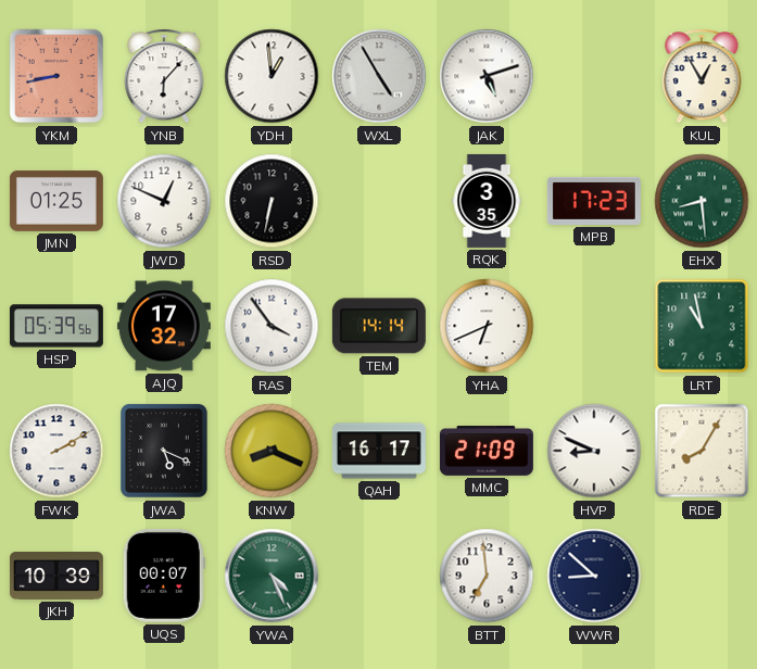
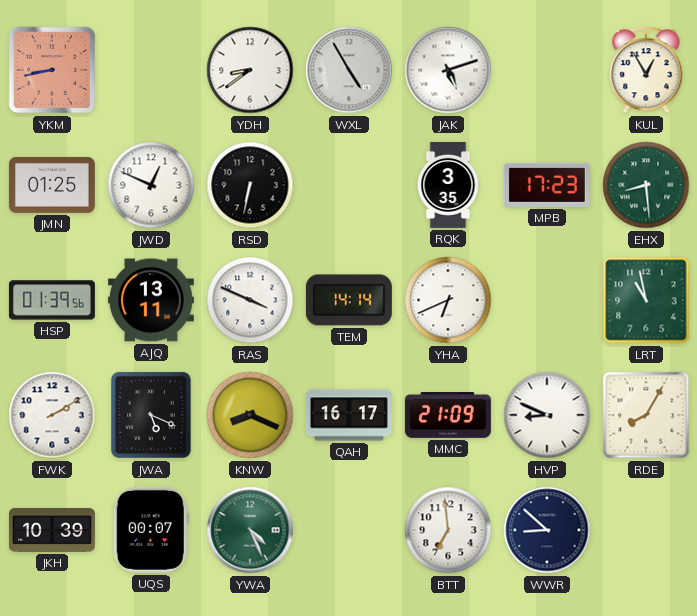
YNB: 6:07 -> none
YDH: 12:59 -> 8:39
HSP: 05:39 -> 01:39
AJQ: 17:32 -> 13:11
RAS: 3:54 -> 3:49
